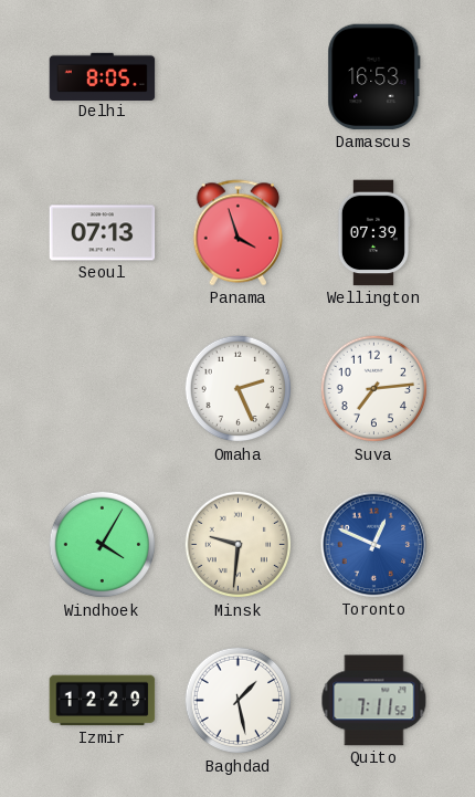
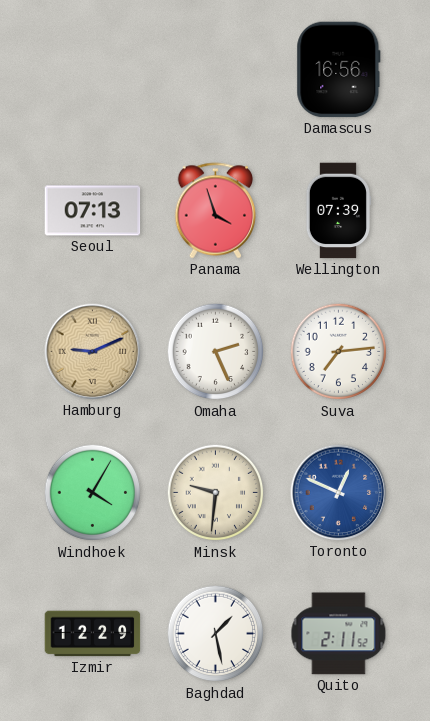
Delhi: 8:05 -> none
Damascus: 16:53 -> 16:56
Hamburg: none -> 9:11
Quito: 7:11 -> 2:11
